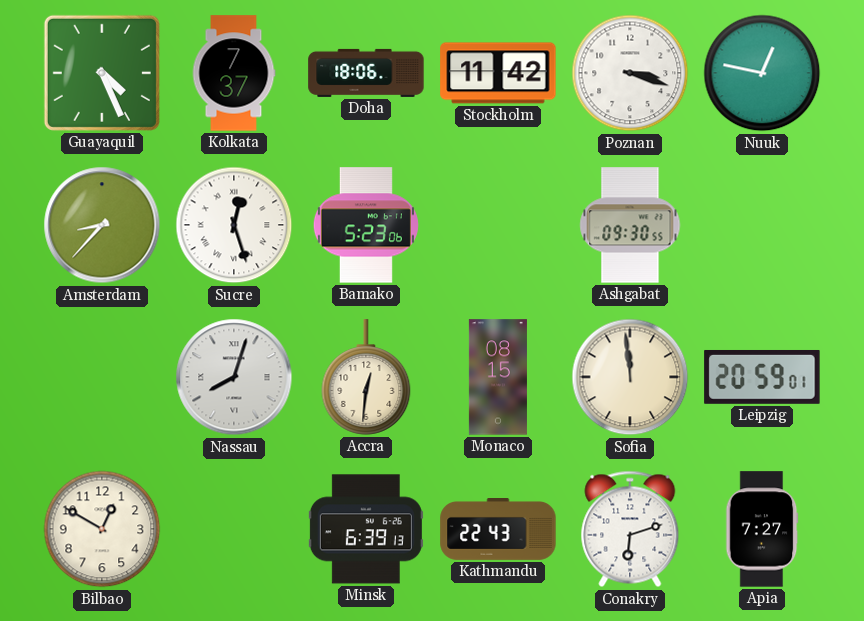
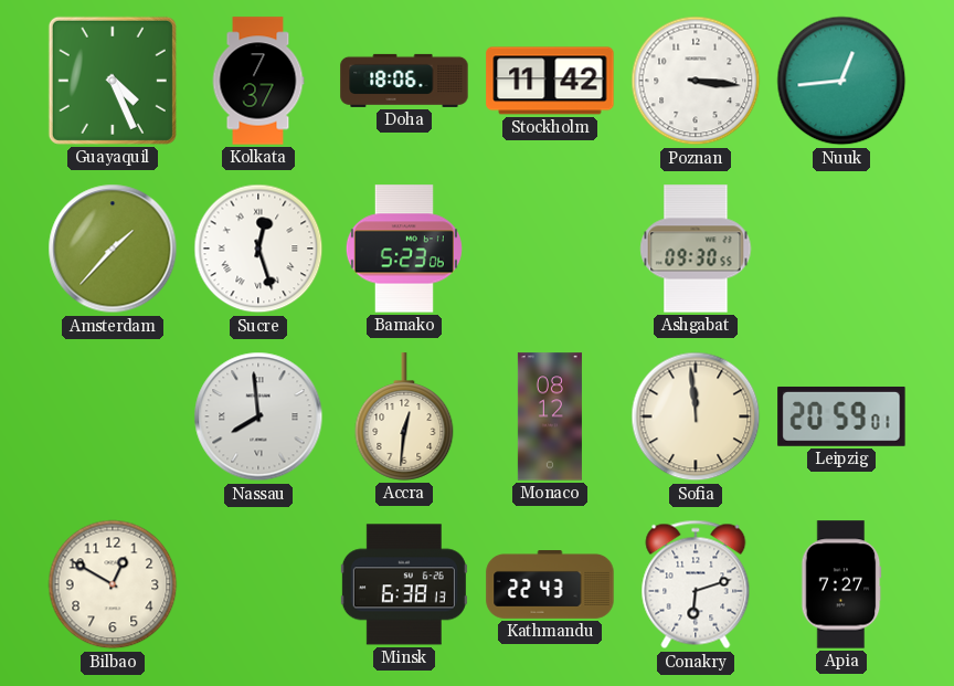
Poznan: 3:18 -> 3:16
Nuuk: 12:47 -> 12:44
Amsterdam: 8:37 -> 1:37
Nassau: 8:03 -> 7:59
Monaco: 08:15 -> 08:12
Minsk: 6:39 -> 6:38
